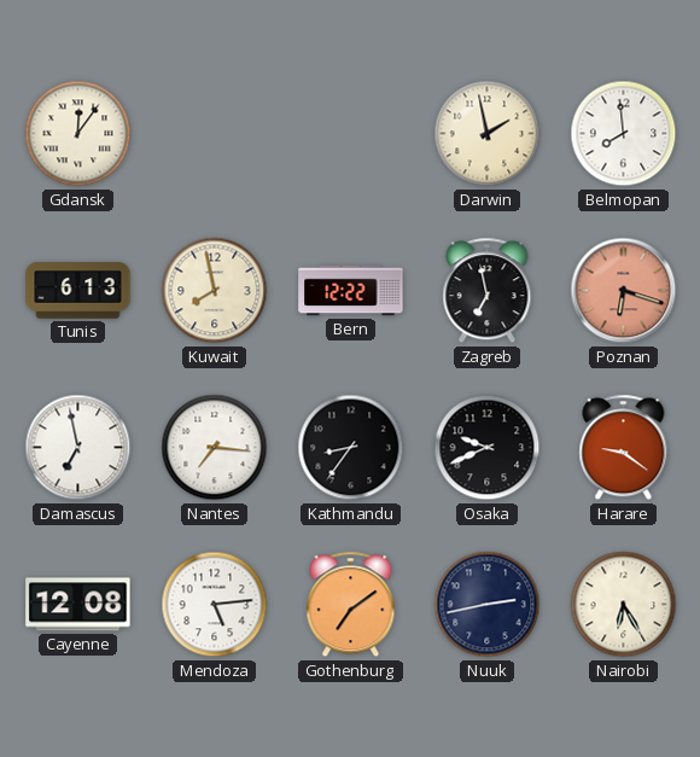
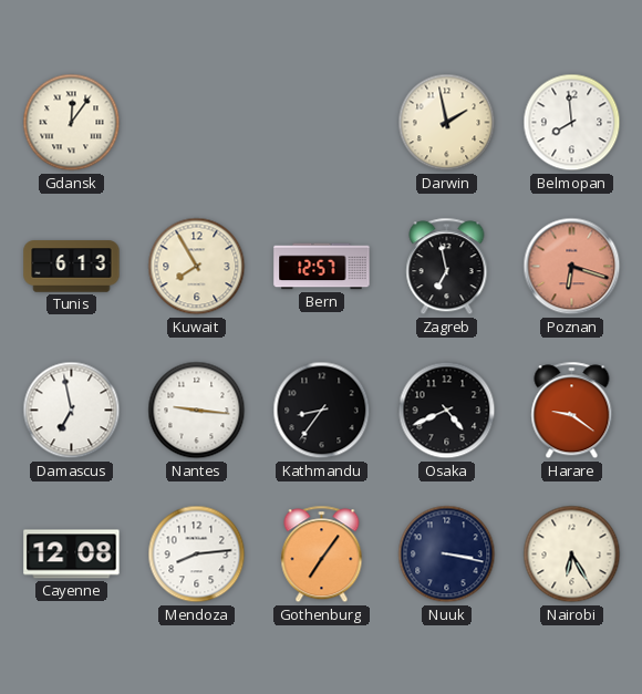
Kuwait: 7:58 -> 7:55
Bern: 12:22 -> 12:57
Nantes: 7:16 -> 9:16
Osaka: 9:41 -> 4:41
Mendoza: 5:14 -> 8:14
Gothenburg: 7:09 -> 7:06
Nuuk: 2:43 -> 3:17
